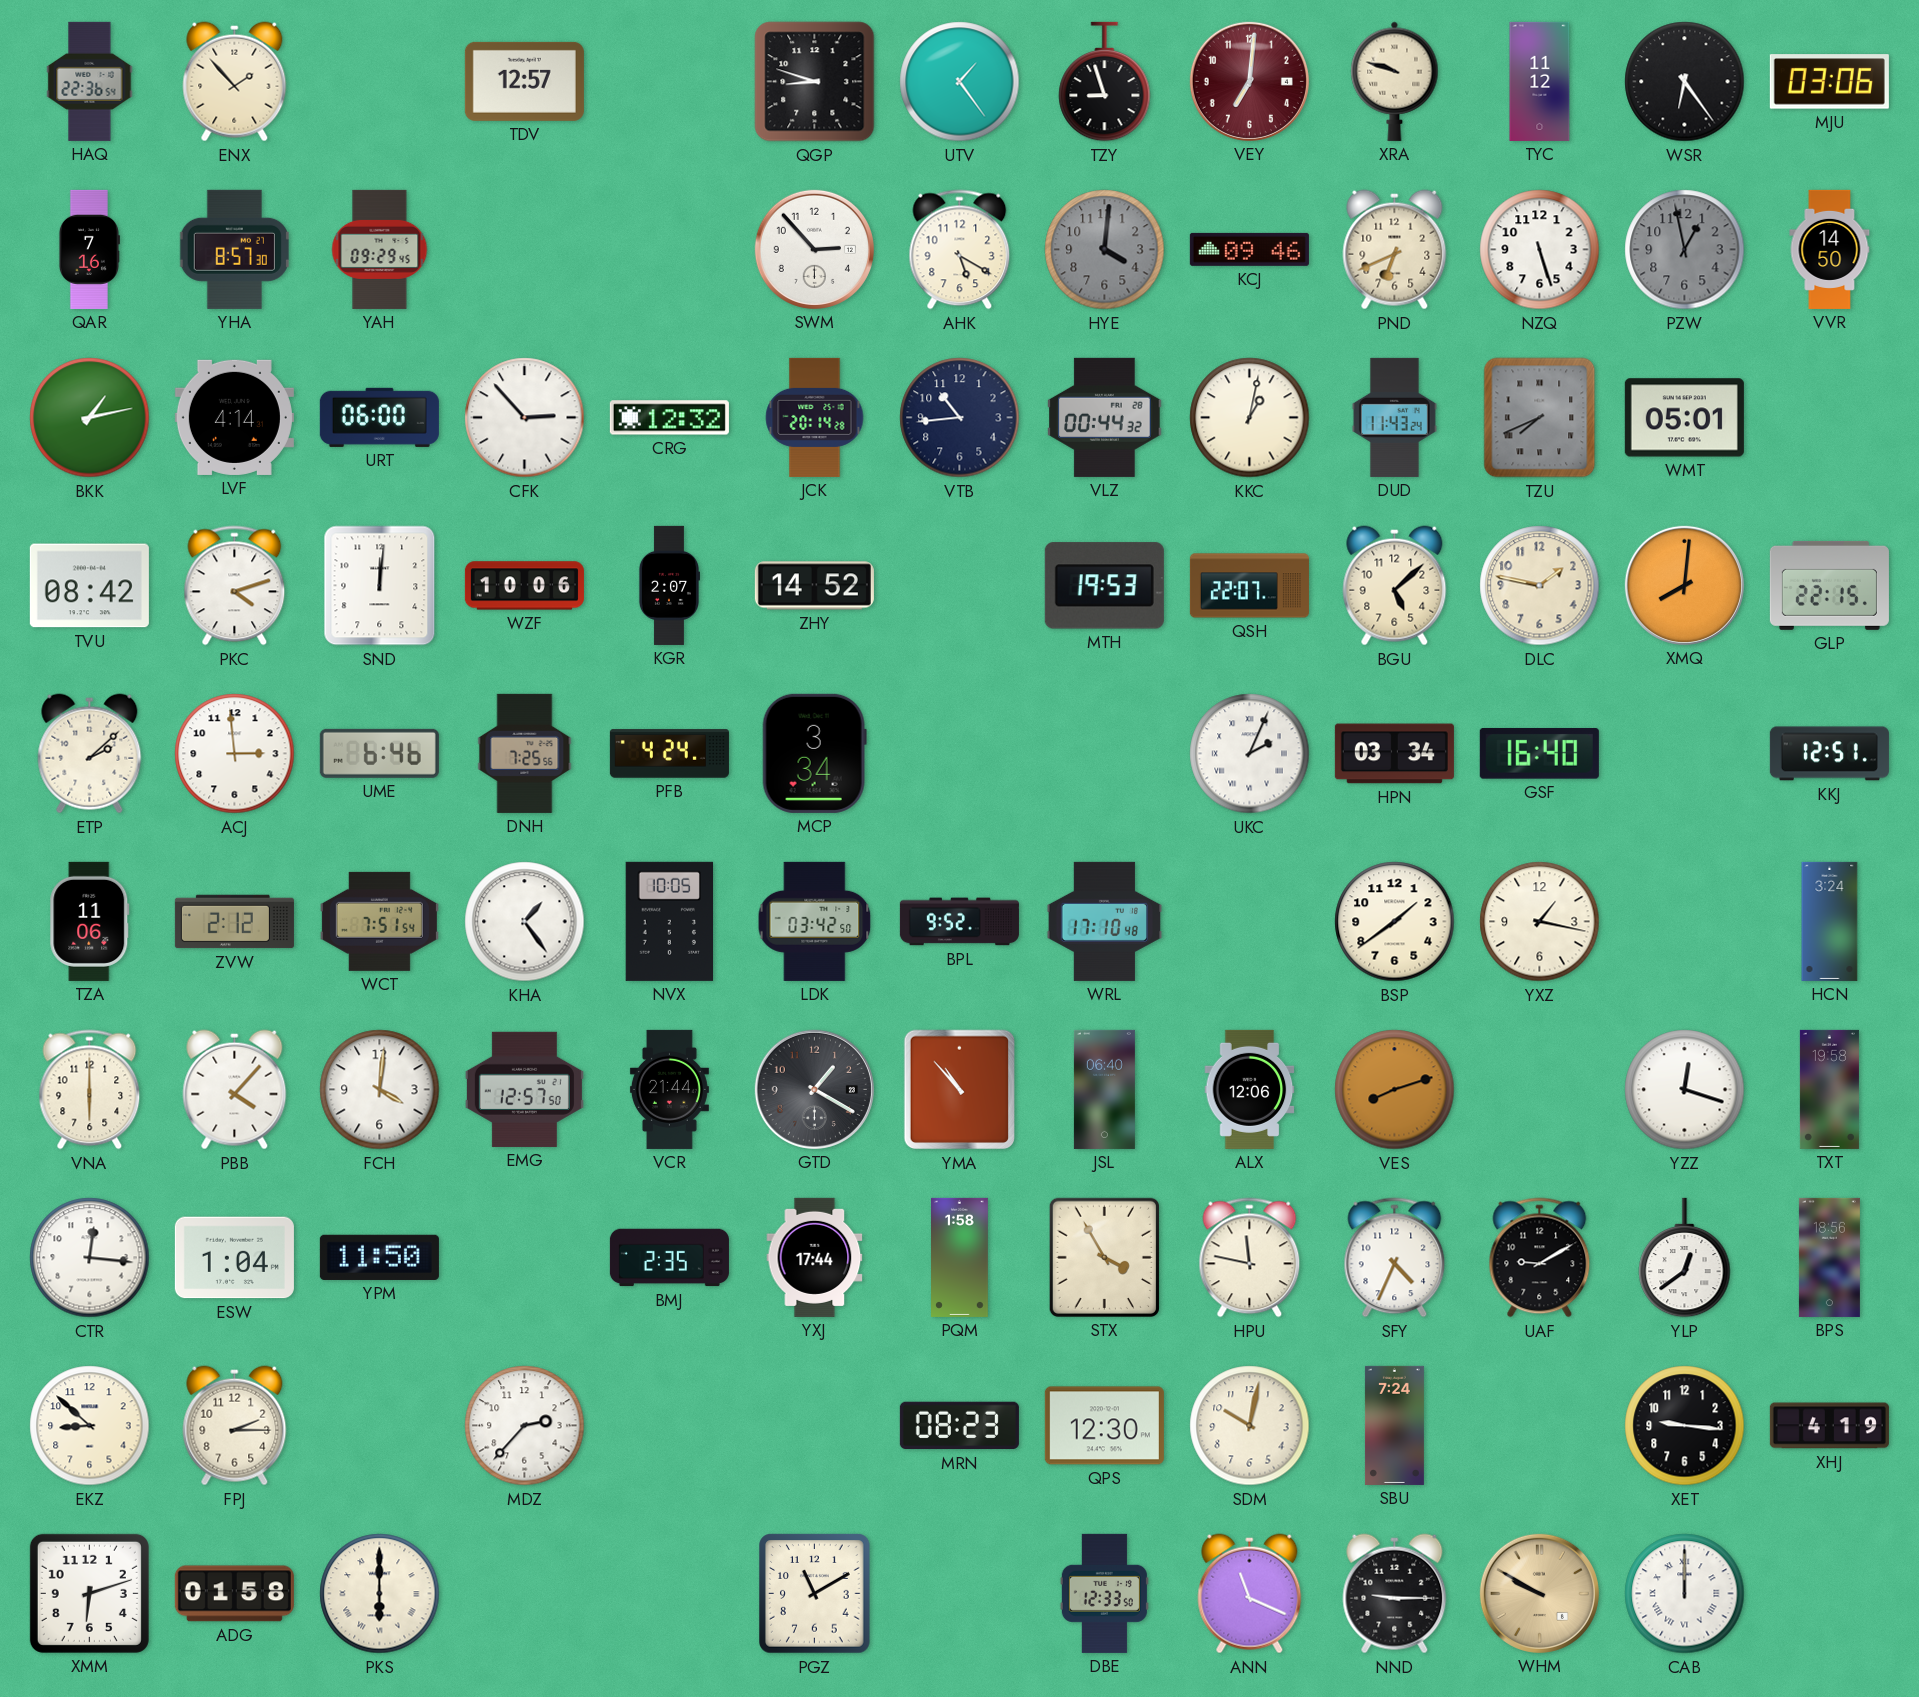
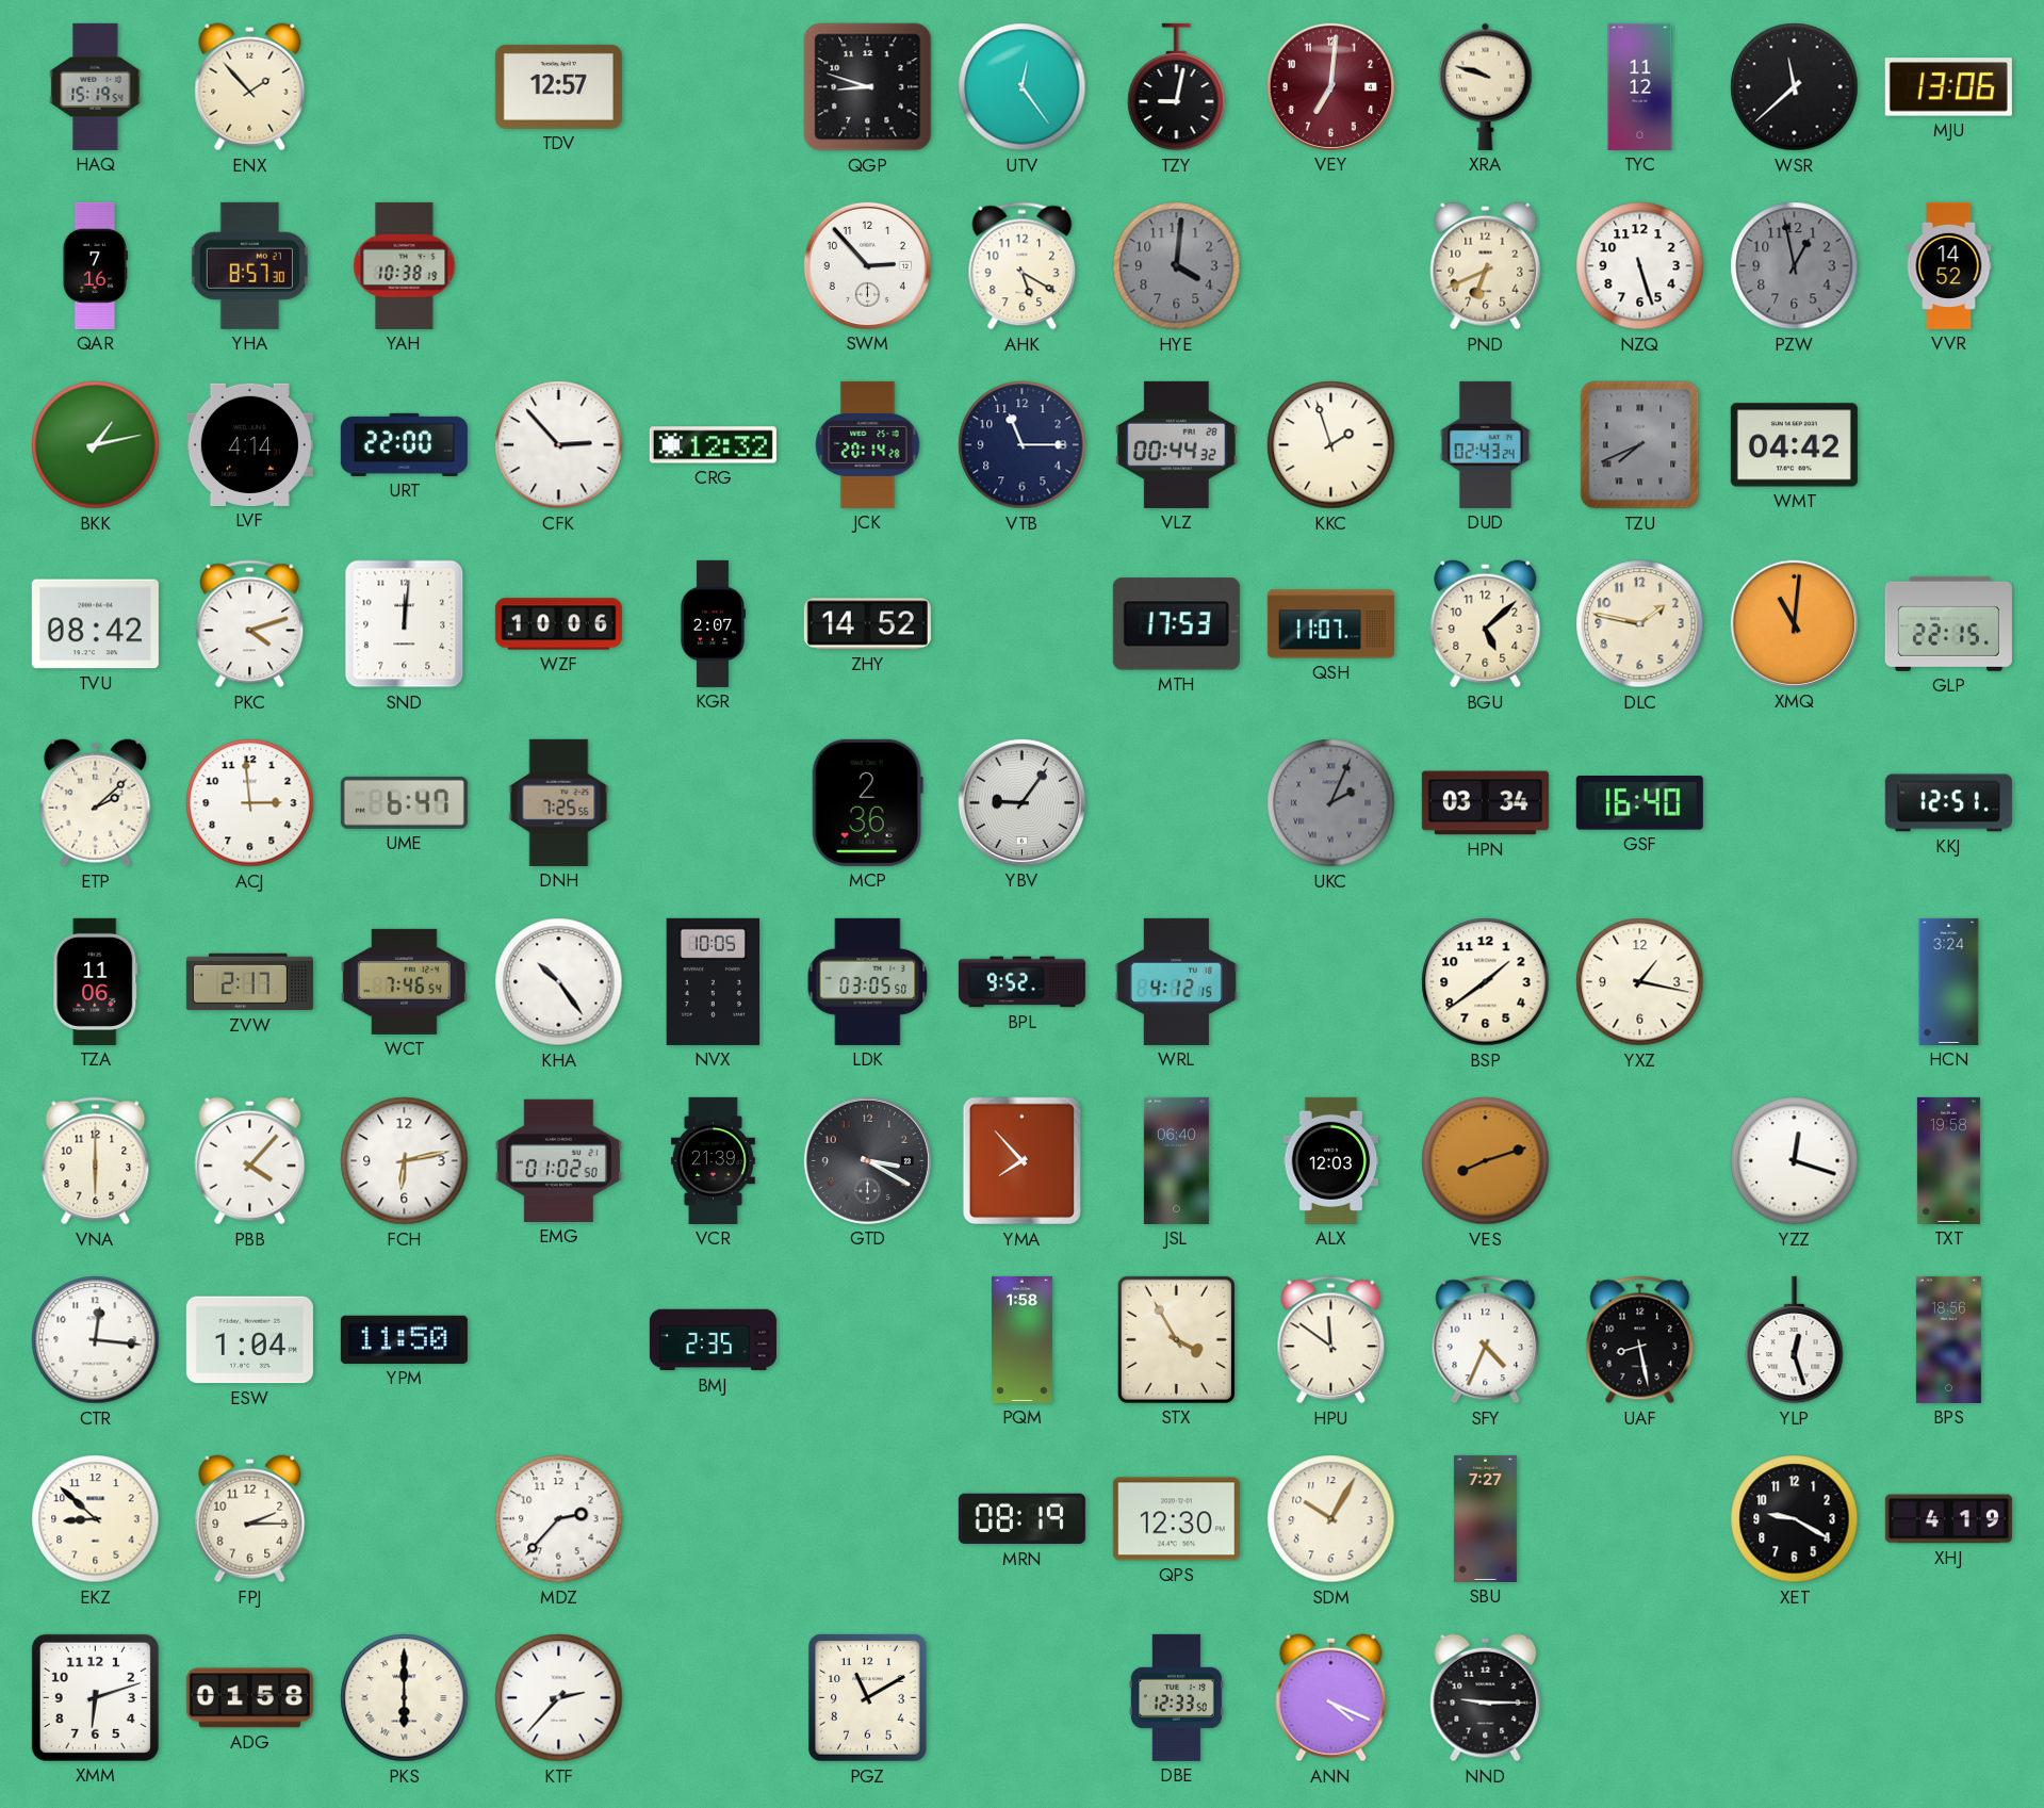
HAQ: 22:36 -> 15:19
UTV: 1:24 -> 12:24
TZY: 8:57 -> 9:02
WSR: 6:24 -> 11:38
MJU: 03:06 -> 13:06
YAH: 09:29 -> 10:38
KCJ: 09:46 -> none
VVR: 14:50 -> 14:52
URT: 06:00 -> 22:00
VTB: 10:44 -> 11:15
KKC: 1:02 -> 1:57
DUD: 11:43 -> 02:43
WMT: 05:01 -> 04:42
MTH: 19:53 -> 17:53
QSH: 22:07 -> 11:07
XMQ: 8:01 -> 11:01
UME: 6:46 -> 6:47
PFB: 4:24 -> none
MCP: 3:34 -> 2:36
YBV: none -> 9:06
UKC dial: white -> grey
ZVW: 2:12 -> 2:17
WCT: 7:51 -> 7:46
KHA: 1:24 -> 10:24
LDK: 03:42 -> 03:05
WRL: 17:10 -> 4:12
FCH: 4:01 -> 6:13
EMG: 12:57 -> 01:02
VCR: 21:44 -> 21:39
GTD: 1:20 -> 3:20
YMA: 10:53 -> 7:53
ALX: 12:06 -> 12:03
YXJ: 17:44 -> none
HPU: 11:47 -> 11:51
UAF: 9:10 -> 8:28
YLP: 12:39 -> 12:27
MRN: 08:23 -> 08:19
SDM: 10:02 -> 10:05
SBU: 7:24 -> 7:27
XET: 9:16 -> 9:20
KTF: none -> 2:37
ANN: 11:19 -> 4:19
WHM: 9:50 -> none
CAB: 12:00 -> none
